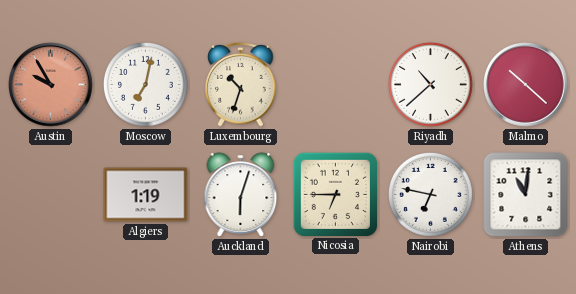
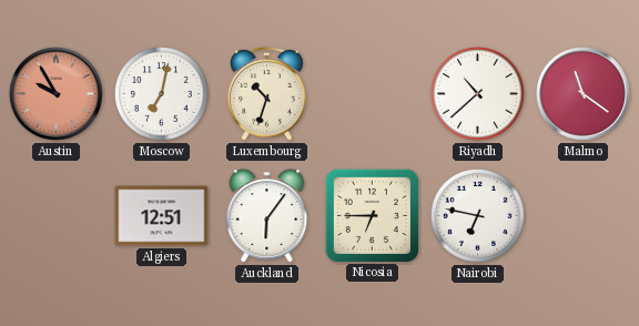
Malmo: 10:22 -> 11:21
Algiers: 1:19 -> 12:51
Auckland: 6:03 -> 6:06
Athens: 11:01 -> none
